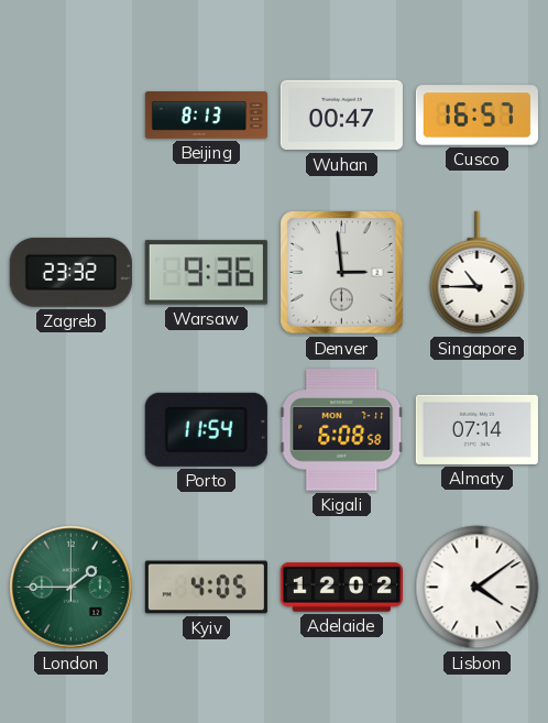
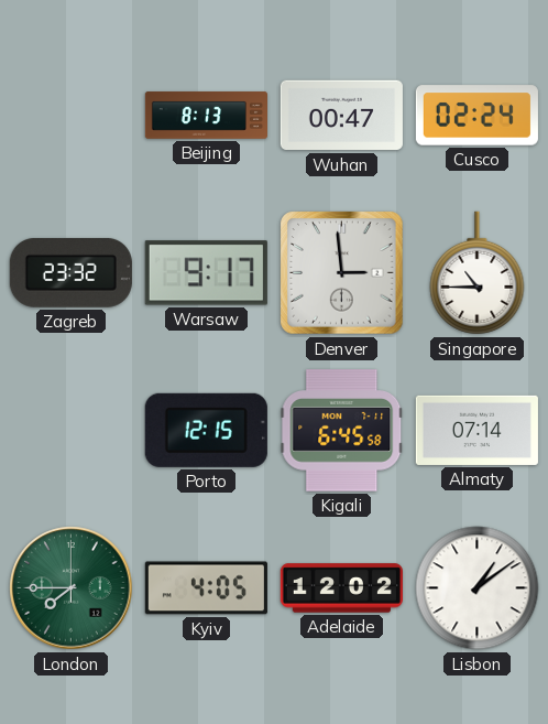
Cusco: 16:57 -> 02:24
Warsaw: 9:36 -> 9:17
Porto: 11:54 -> 12:15
Kigali: 6:08 -> 6:45
London: 1:45 -> 7:45
Lisbon: 4:09 -> 1:09
